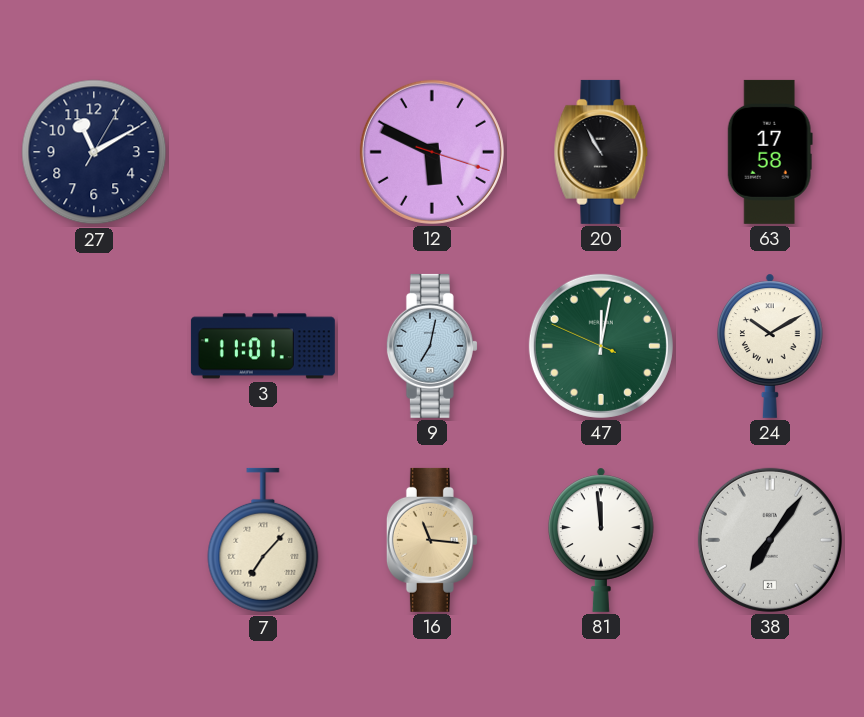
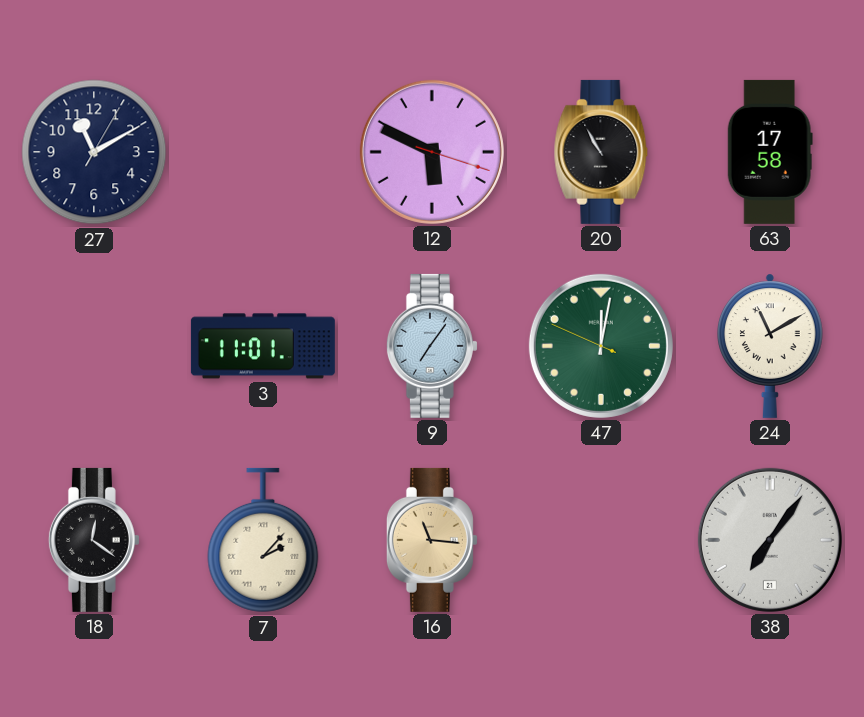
9: 7:02 -> 7:06
24: 10:10 -> 11:10
18: none -> 12:21
7: 7:07 -> 2:07
81: 11:59 -> none
